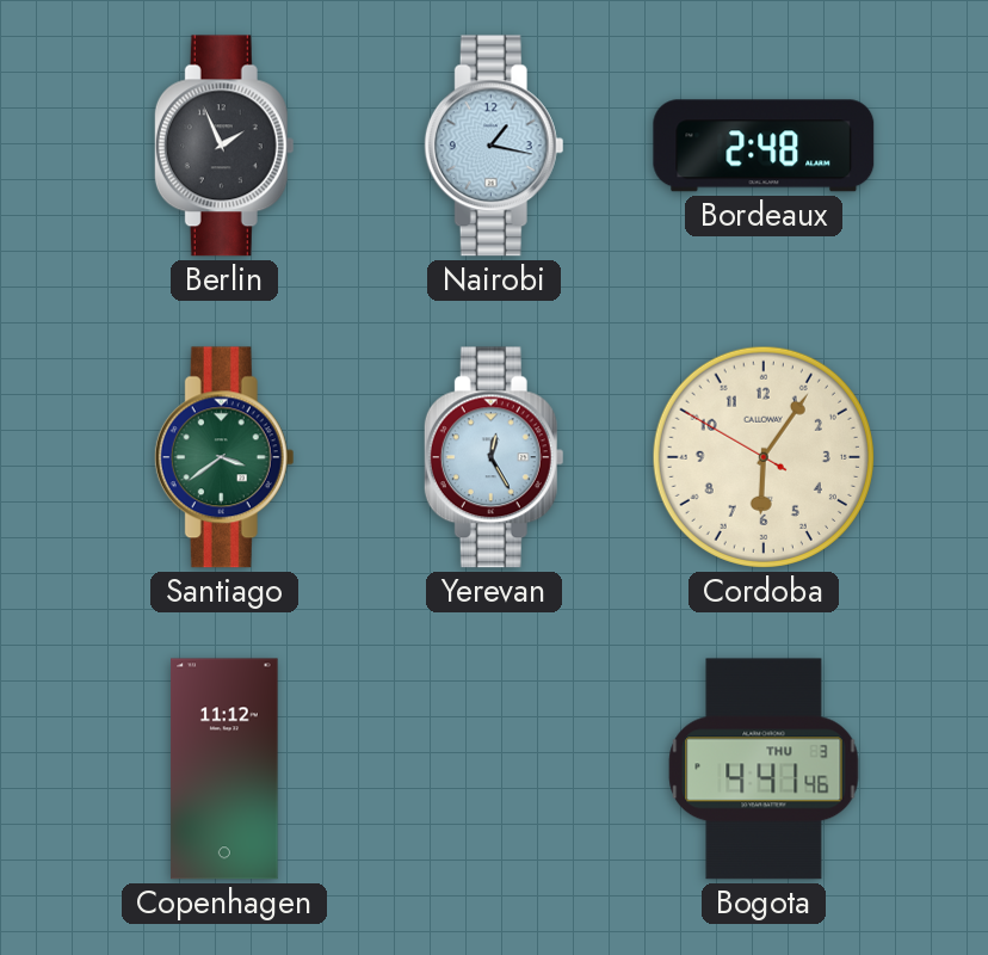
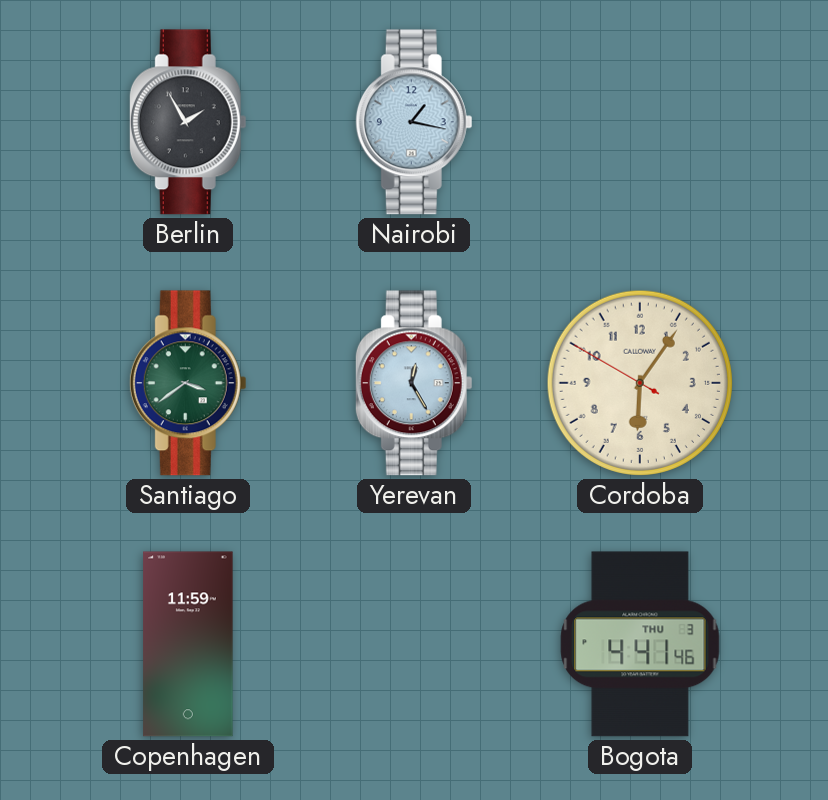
Berlin: 1:56 -> 1:55
Bordeaux: 2:48 -> none
Copenhagen: 11:12 -> 11:59
